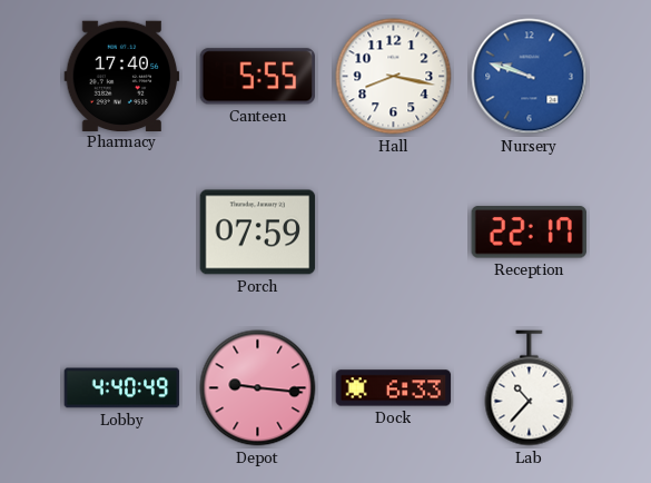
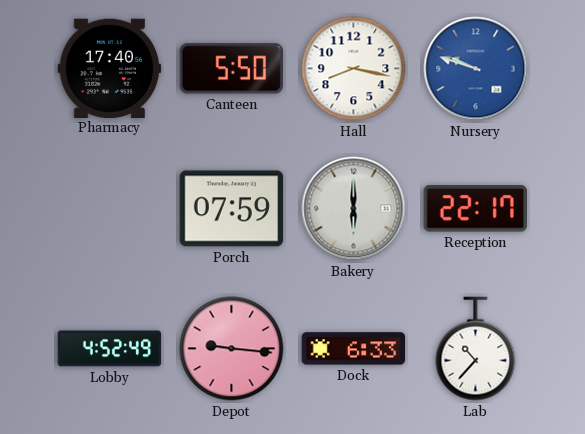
Canteen: 5:55 -> 5:50
Bakery: none -> 6:00
Lobby: 4:40 -> 4:52
